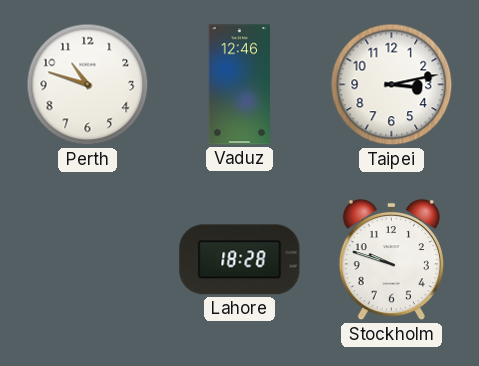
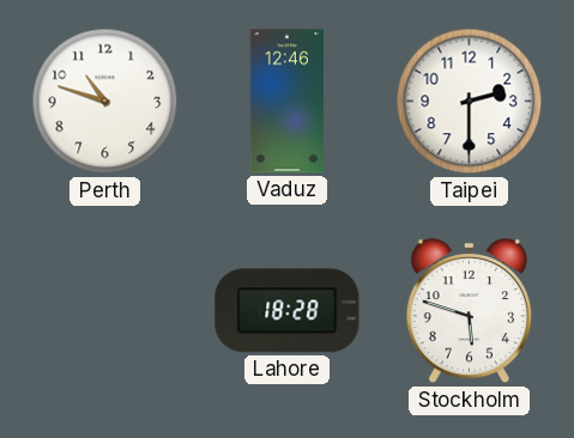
Taipei: 3:13 -> 2:30
Stockholm: 9:48 -> 5:48
